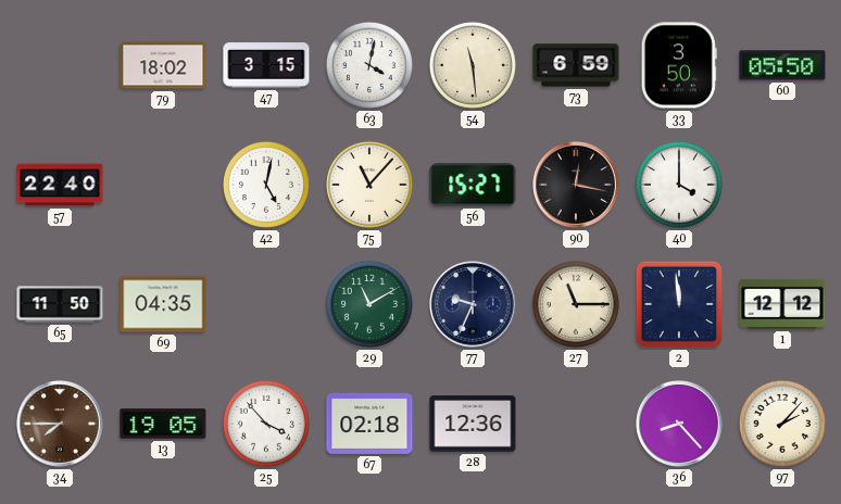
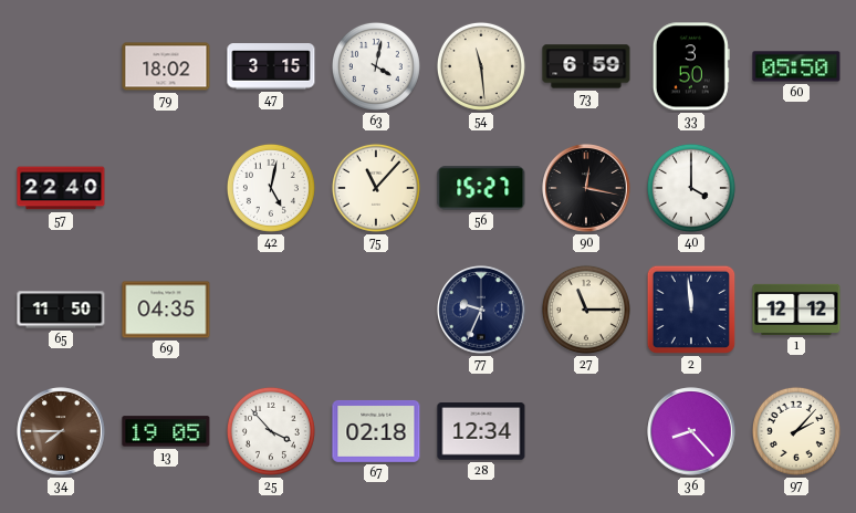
29: 11:10 -> none
28: 12:36 -> 12:34
